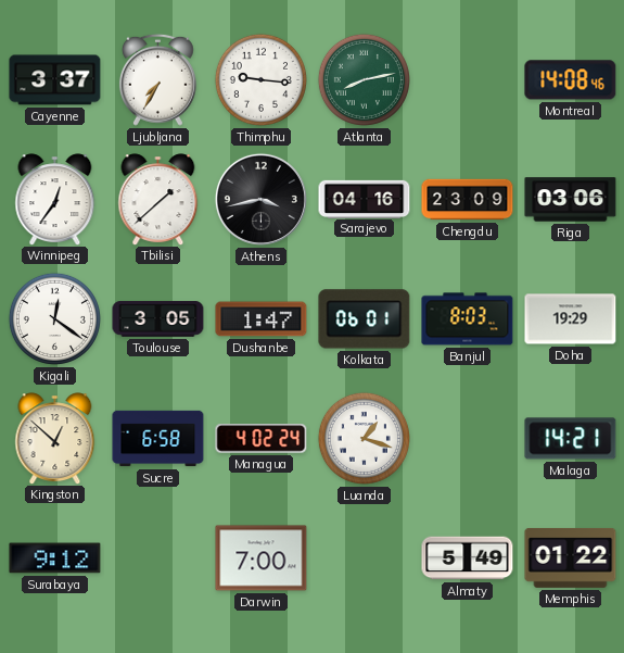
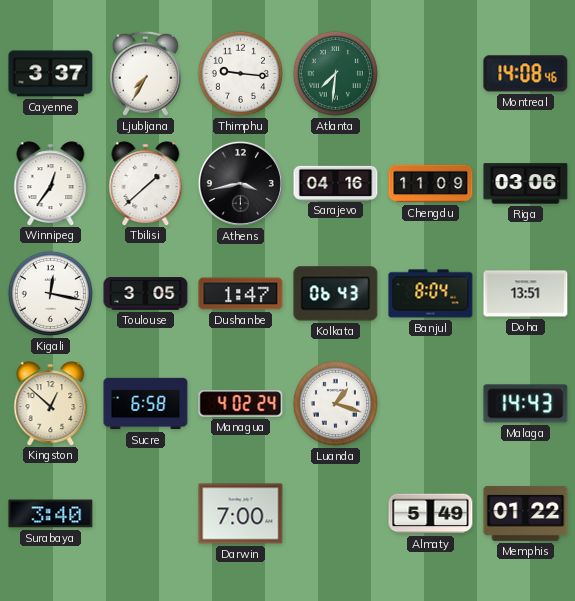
Atlanta: 8:13 -> 7:31
Chengdu: 23:09 -> 11:09
Kigali: 12:21 -> 12:17
Kolkata: 06:01 -> 06:43
Banjul: 8:03 -> 8:04
Doha: 19:29 -> 13:51
Malaga: 14:21 -> 14:43
Surabaya: 9:12 -> 3:40
